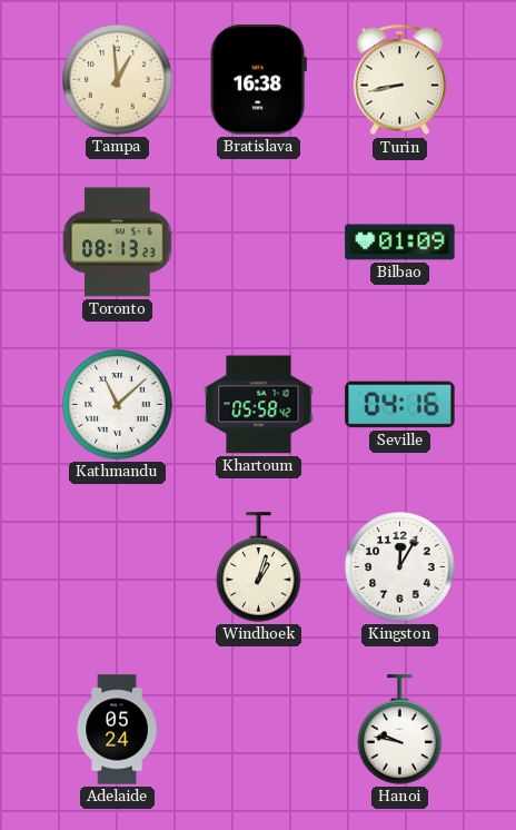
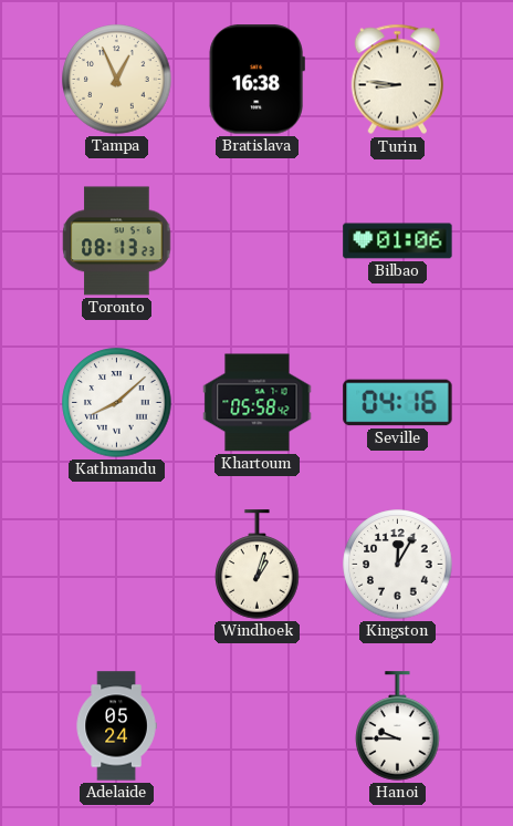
Tampa: 12:59 -> 12:56
Turin: 8:43 -> 8:46
Bilbao: 01:09 -> 01:06
Kathmandu: 11:08 -> 8:08
Hanoi: 9:47 -> 9:45
